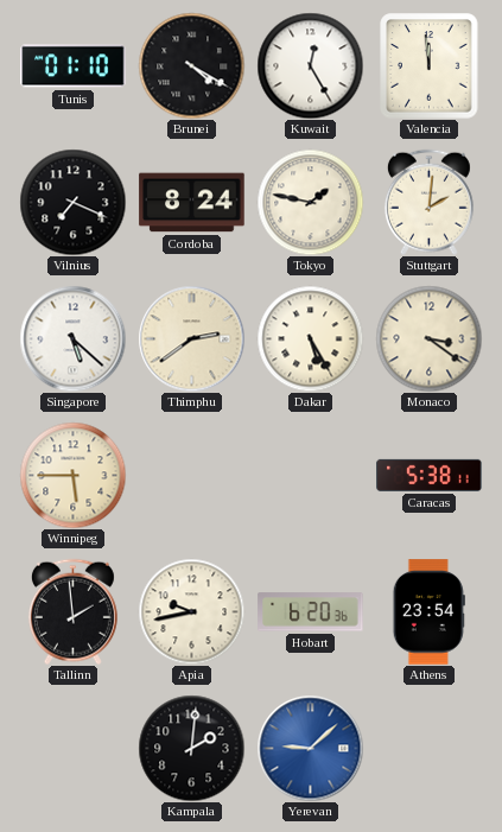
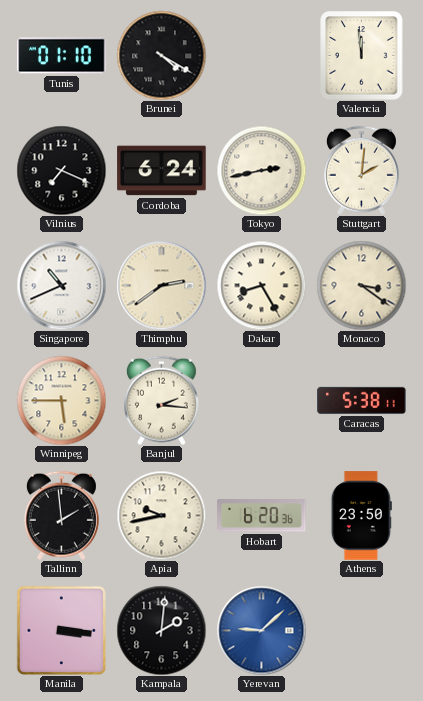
Kuwait: 12:25 -> none
Cordoba: 8:24 -> 6:24
Tokyo: 1:47 -> 2:43
Singapore: 5:22 -> 10:41
Dakar: 5:25 -> 8:25
Banjul: none -> 2:16
Athens: 23:54 -> 23:50
Manila: none -> 3:16
